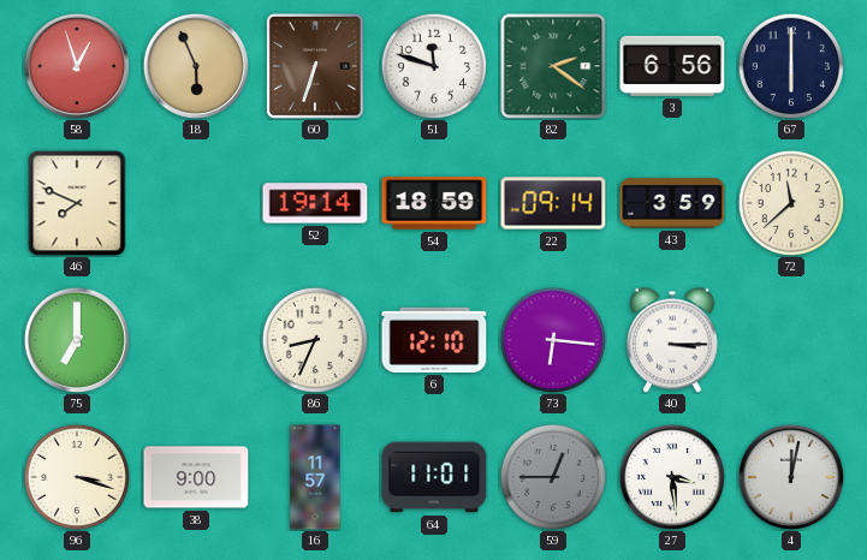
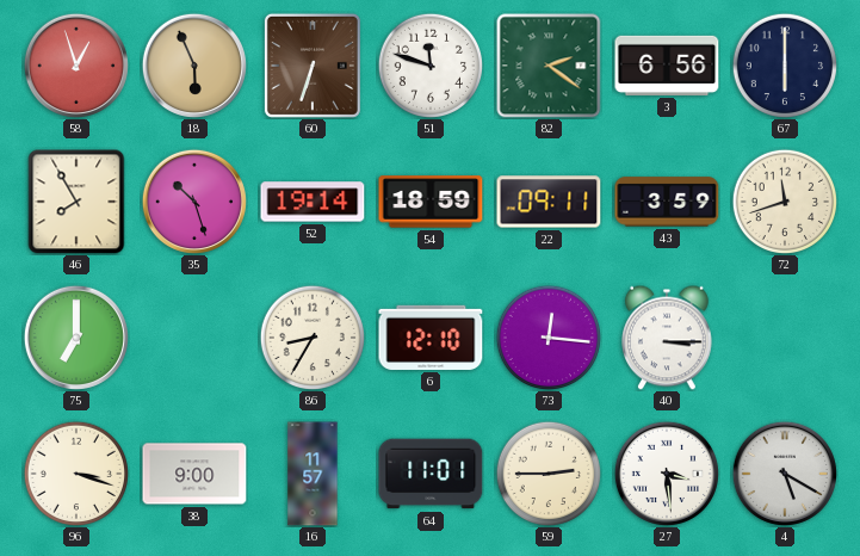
46: 7:49 -> 7:55
35: none -> 10:27
22: 09:14 -> 09:11
72: 11:38 -> 11:42
86: 8:34 -> 8:35
73: 6:16 -> 12:16
59: 12:45 -> 2:45
59 dial: grey -> cream
4: 12:02 -> 5:20
